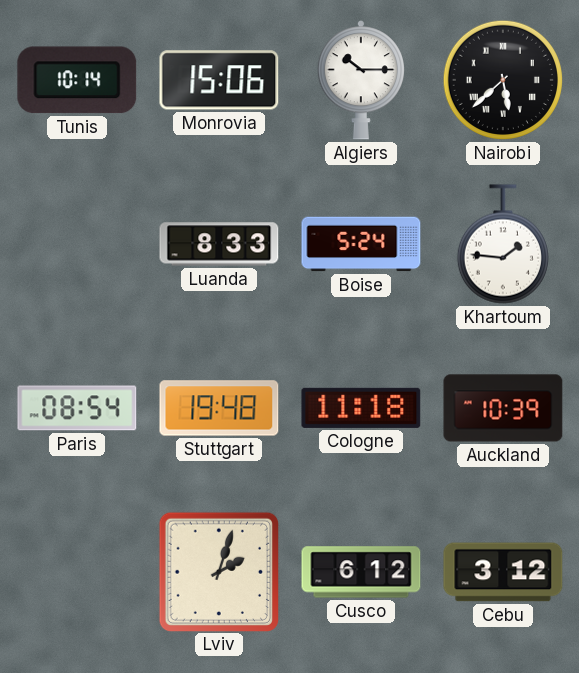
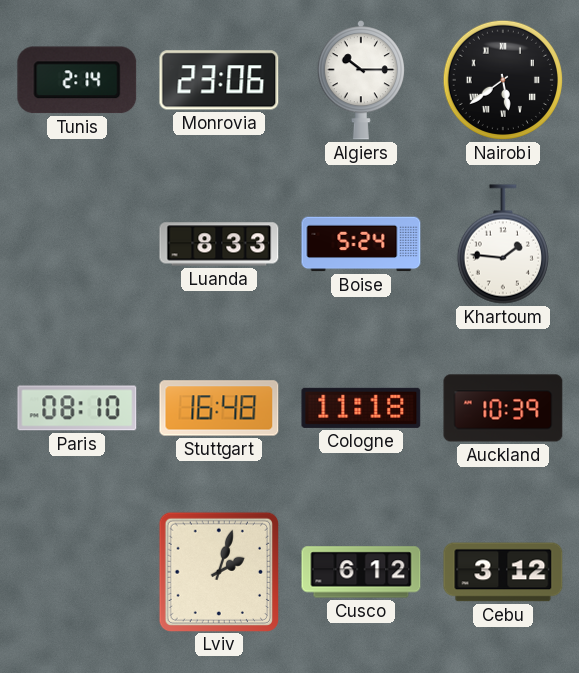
Tunis: 10:14 -> 2:14
Monrovia: 15:06 -> 23:06
Nairobi: 5:38 -> 5:39
Paris: 08:54 -> 08:10
Stuttgart: 19:48 -> 16:48
